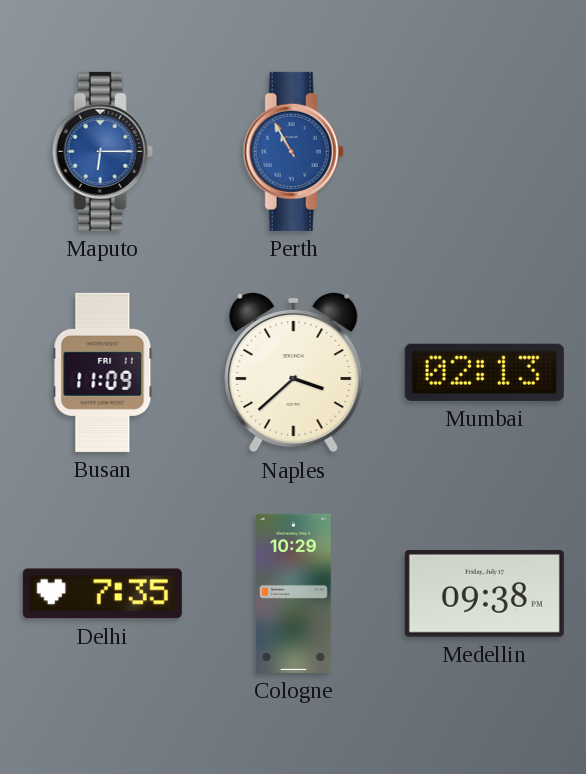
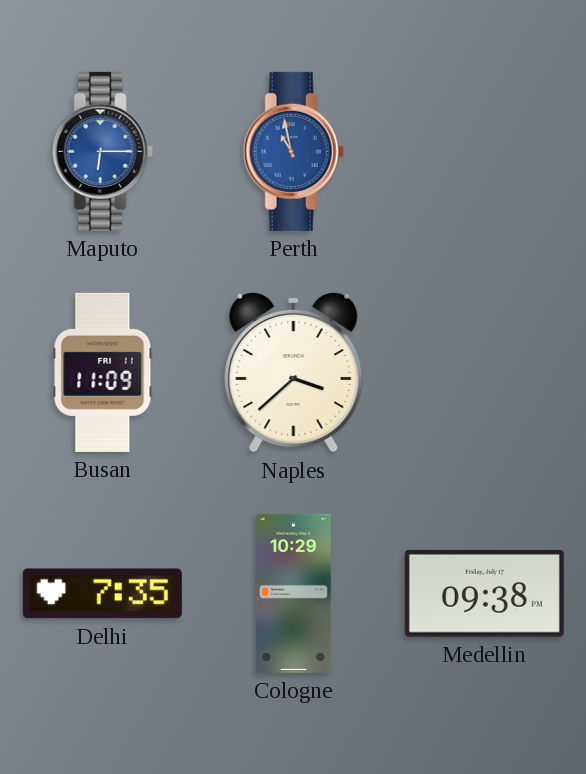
Perth: 10:55 -> 10:58
Mumbai: 02:13 -> none
